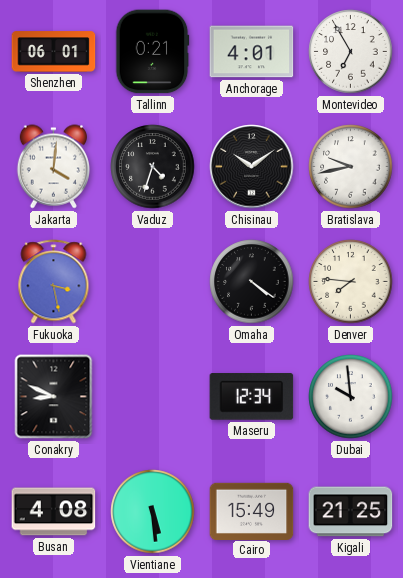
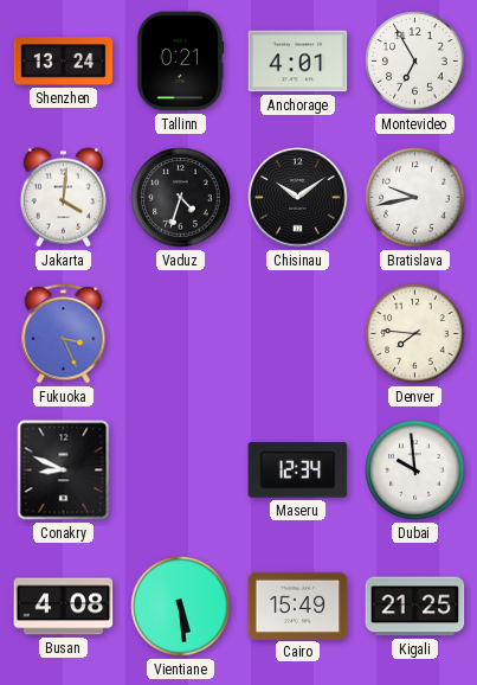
Shenzhen: 06:01 -> 13:24
Fukuoka: 3:28 -> 3:26
Omaha: 4:21 -> none
